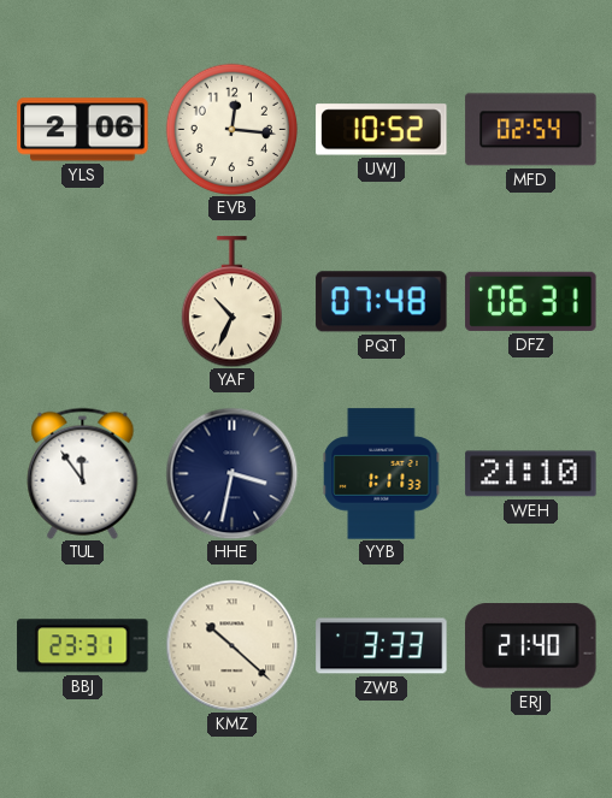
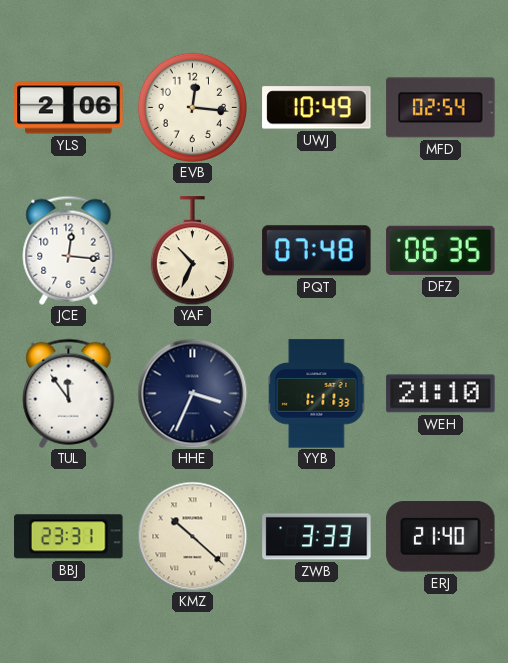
UWJ: 10:52 -> 10:49
JCE: none -> 12:16
DFZ: 06:31 -> 06:35
HHE: 3:32 -> 3:34
